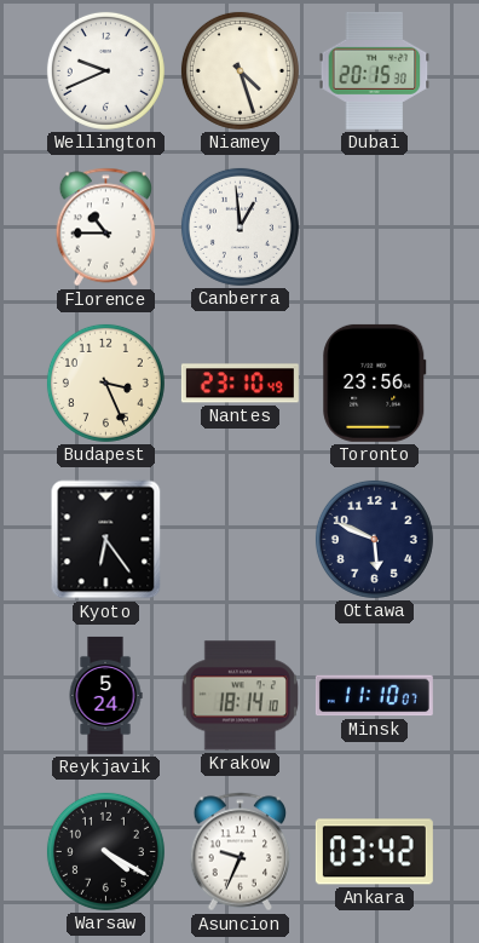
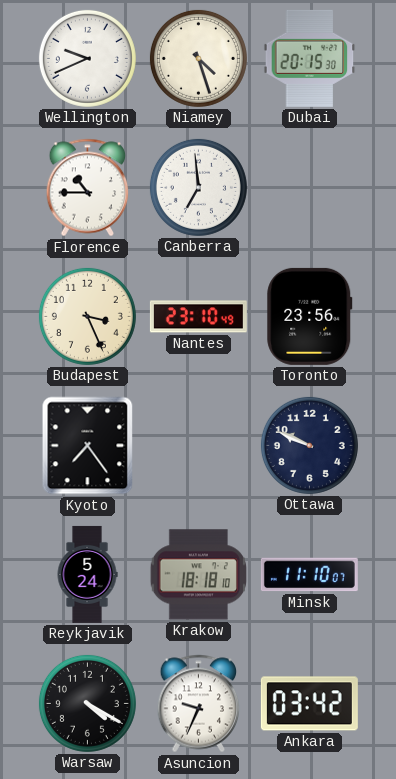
Canberra: 12:59 -> 6:59
Kyoto: 6:24 -> 7:24
Ottawa: 5:49 -> 9:49
Krakow: 18:14 -> 18:18
